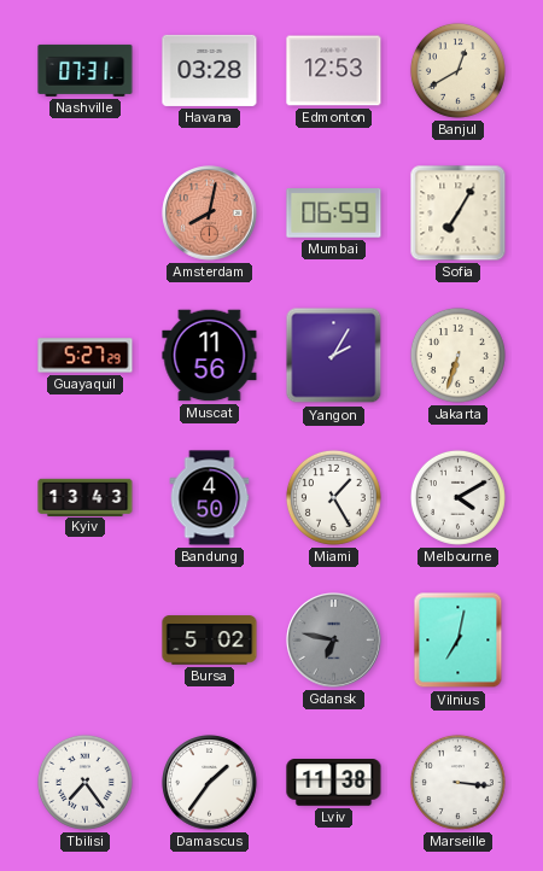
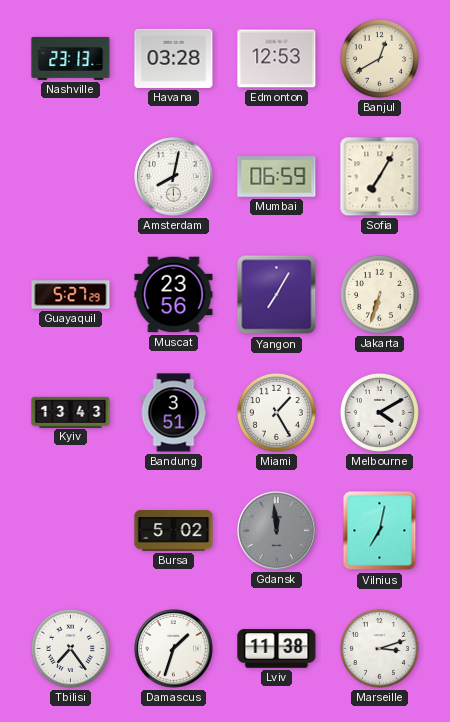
Nashville: 07:31 -> 23:13
Amsterdam dial: salmon -> white
Muscat: 11:56 -> 23:56
Yangon: 2:05 -> 7:05
Bandung: 4:50 -> 3:51
Gdansk: 6:47 -> 11:59
Damascus: 1:36 -> 1:33
Marseille: 3:16 -> 3:12
